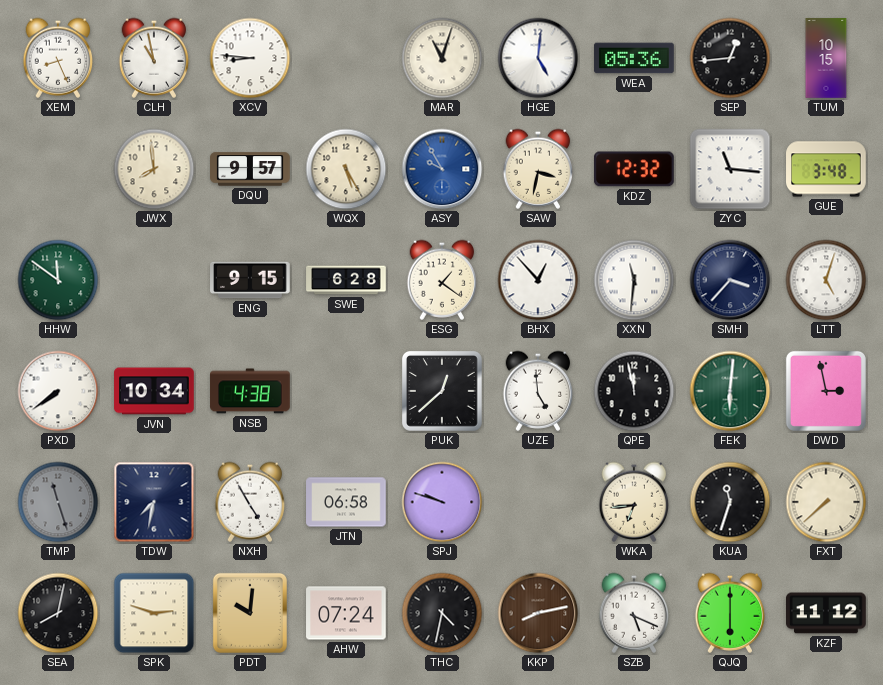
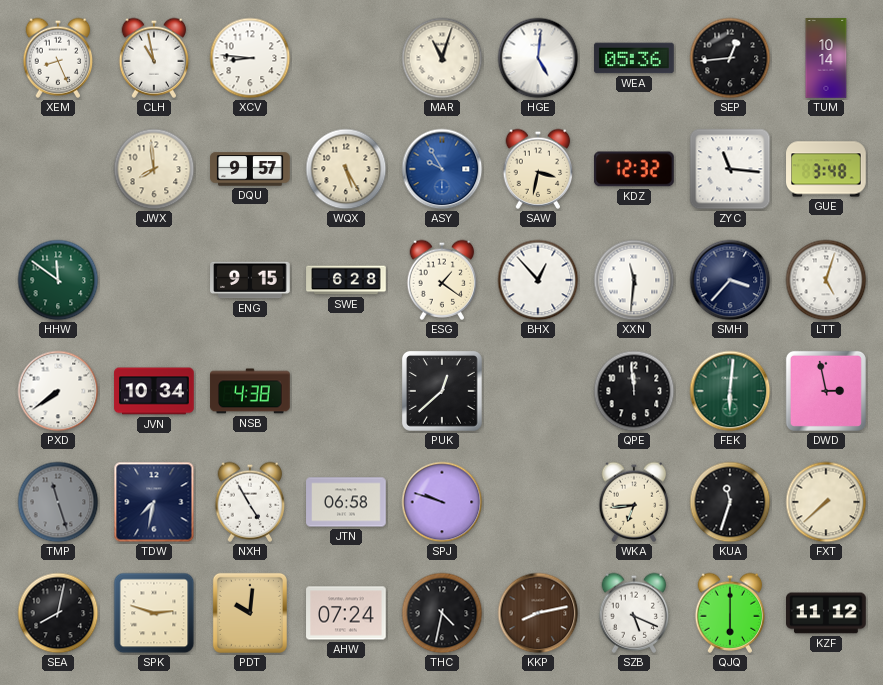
TUM: 10:15 -> 10:14
UZE: 4:59 -> none
QPE: 11:58 -> 11:59
